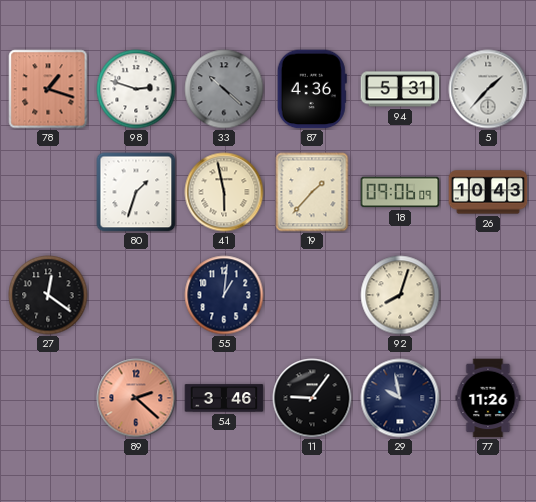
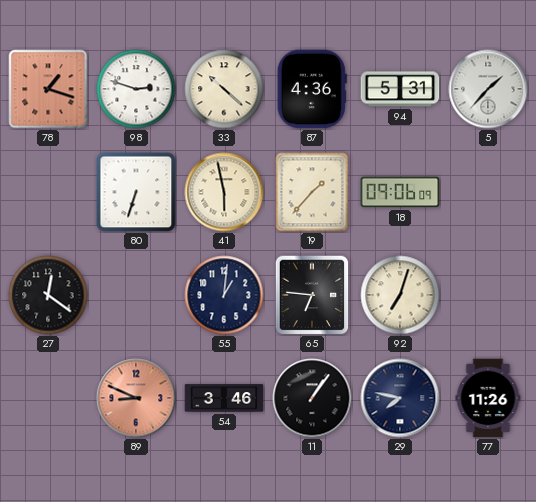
33 dial: grey -> cream
80: 1:33 -> 6:33
26: 10:43 -> none
65: none -> 6:46
92: 8:03 -> 7:03
89: 2:22 -> 8:49
11: 9:06 -> 1:06
29: 9:58 -> 7:47
